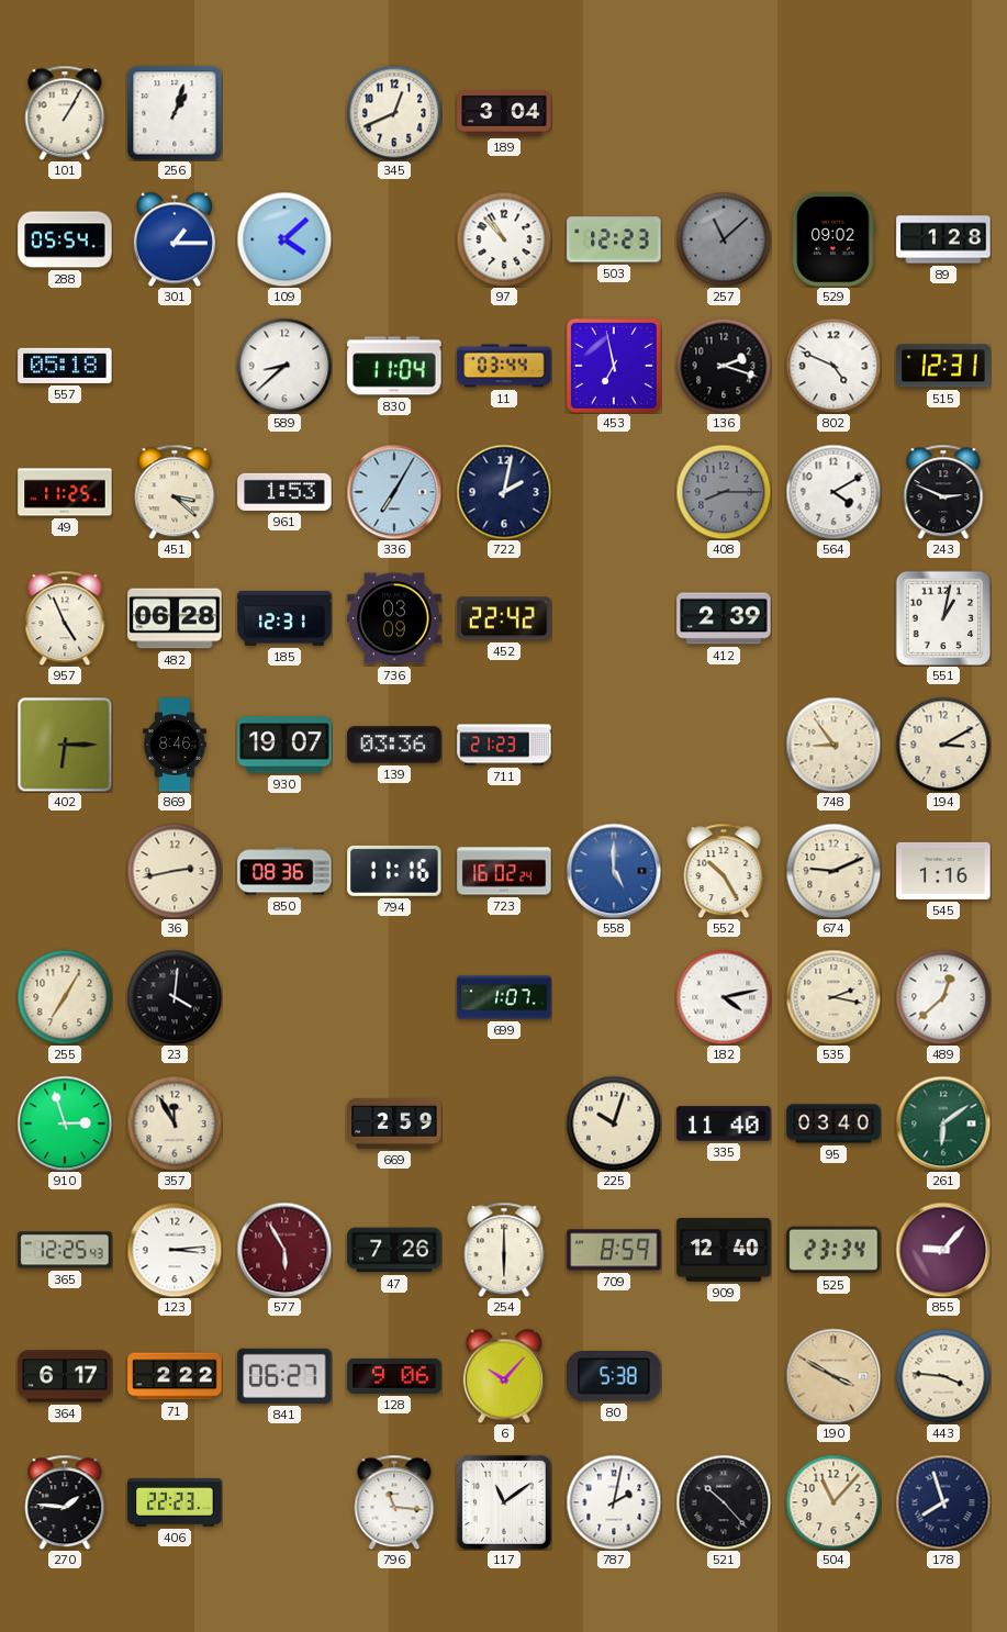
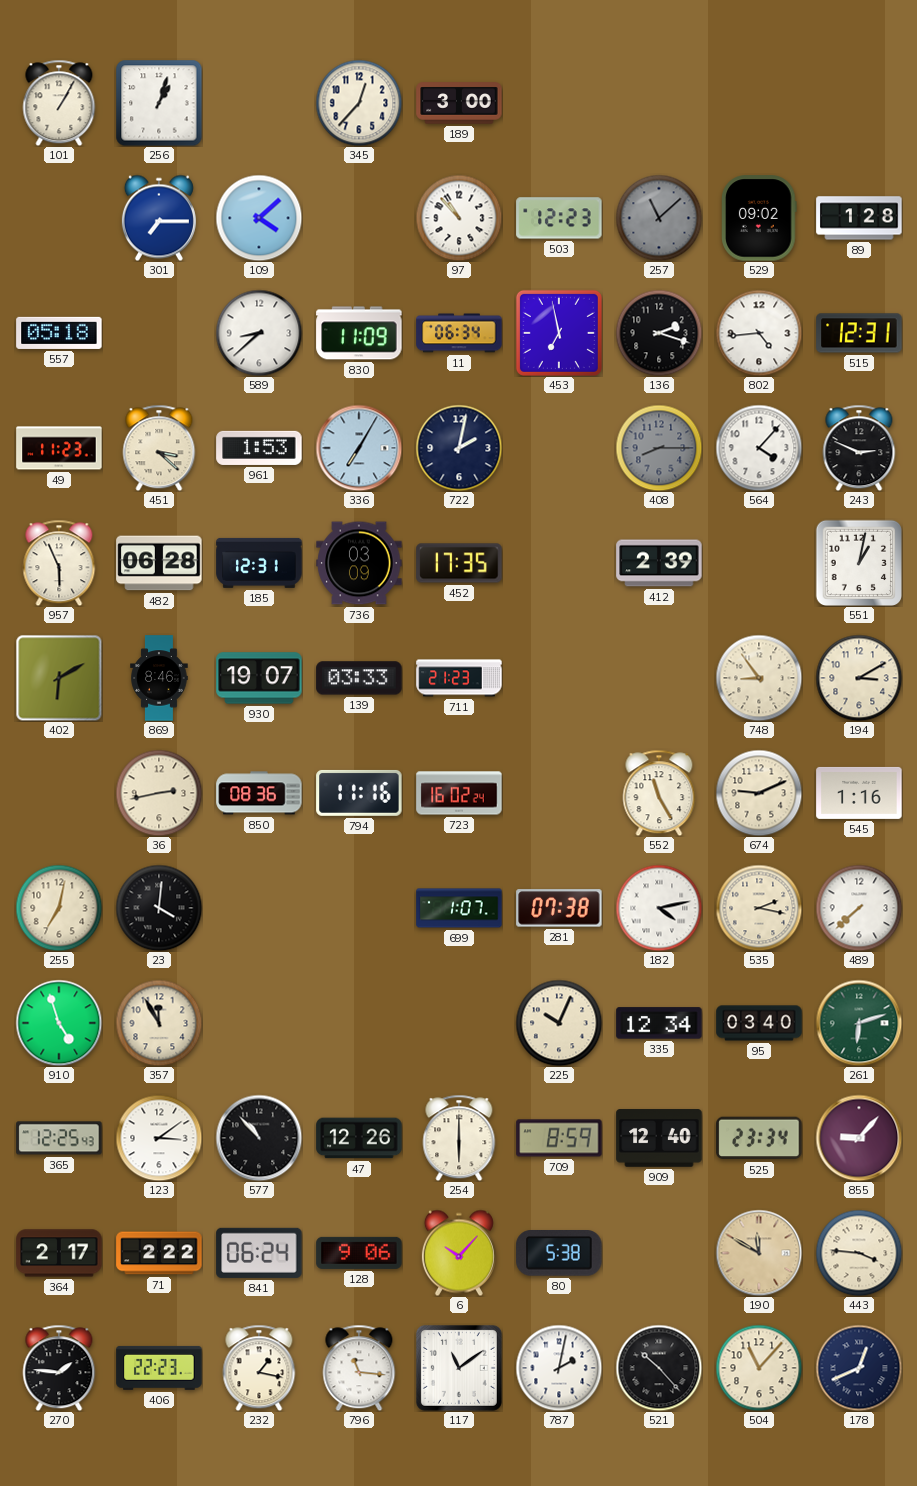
345: 12:41 -> 12:37
189: 3:04 -> 3:00
288: 05:54 -> none
301: 1:15 -> 7:15
830: 11:04 -> 11:09
11: 03:44 -> 06:34
802: 4:49 -> 4:44
49: 11:25 -> 11:23
564: 4:10 -> 4:07
957: 4:56 -> 5:56
452: 22:42 -> 17:35
402: 6:15 -> 6:10
139: 03:36 -> 03:33
558: 5:00 -> none
552: 10:25 -> 11:25
255: 7:05 -> 7:02
281: none -> 07:38
489: 12:38 -> 7:38
910: 2:57 -> 4:57
669: 2:59 -> none
225: 10:03 -> 10:04
335: 11:40 -> 12:34
261: 6:09 -> 6:12
123: 3:14 -> 3:09
577: 5:55 -> 10:53
577 dial: burgundy -> black
47: 7:26 -> 12:26
364: 6:17 -> 2:17
841: 06:27 -> 06:24
190: 3:50 -> 11:50
232: none -> 1:17
178: 7:57 -> 12:41
